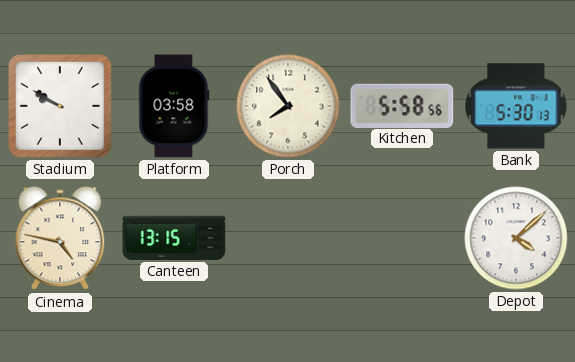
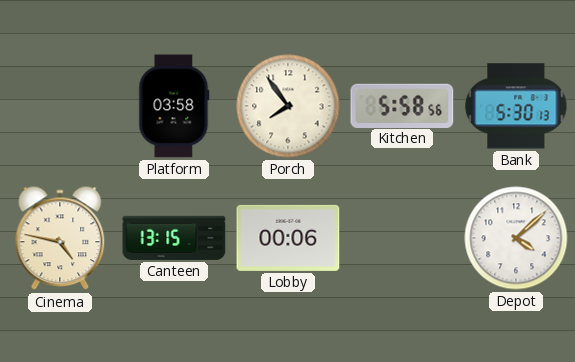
Stadium: 9:50 -> none
Lobby: none -> 00:06
